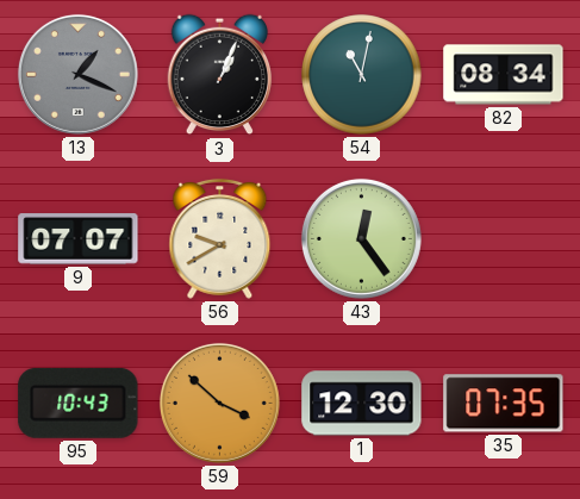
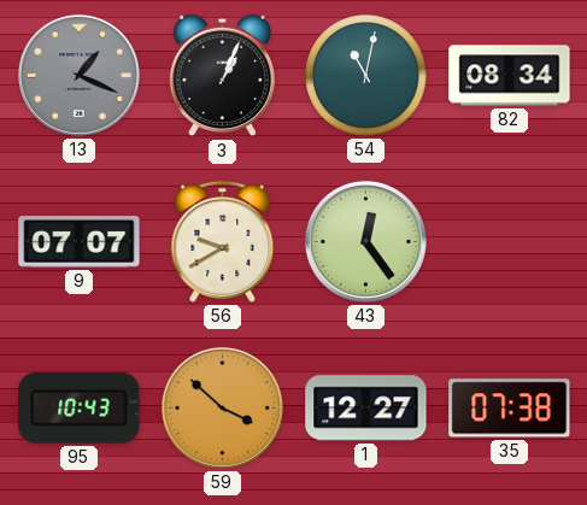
1: 12:30 -> 12:27
35: 07:35 -> 07:38
